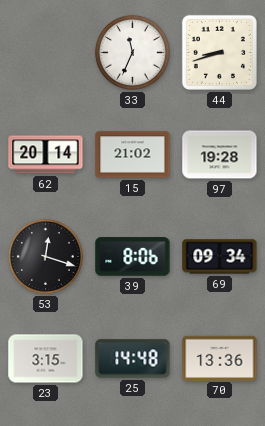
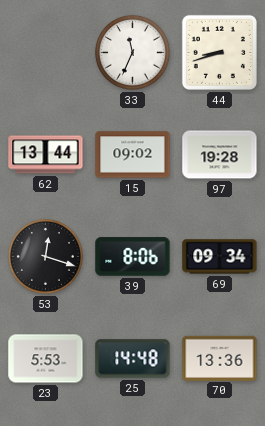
62: 20:14 -> 13:44
15: 21:02 -> 09:02
23: 3:15 -> 5:53
